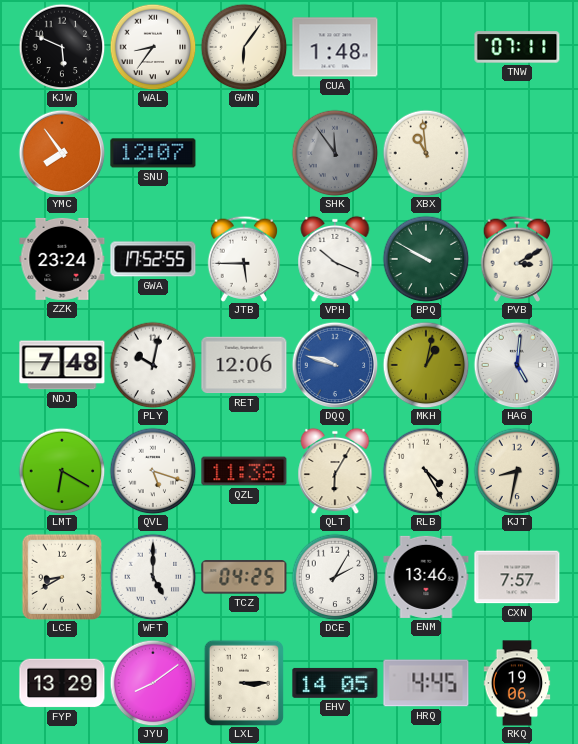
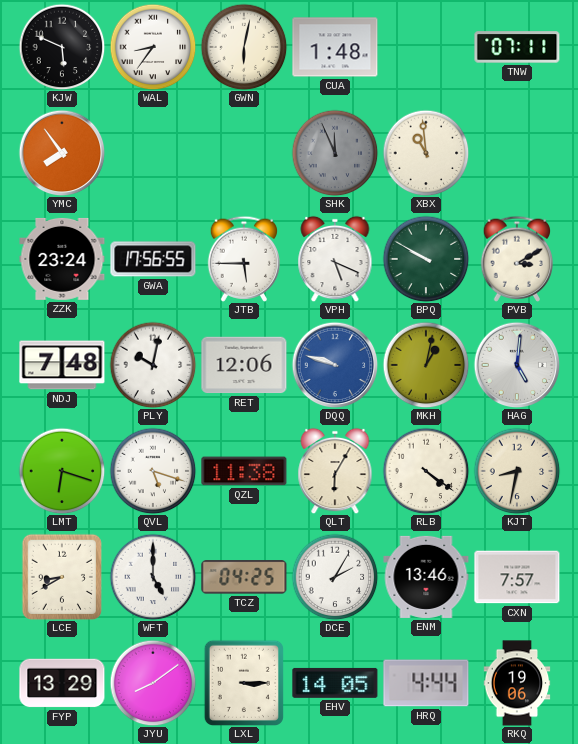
GWN: 6:06 -> 6:02
SNU: 12:07 -> none
SHK: 11:54 -> 11:56
GWA: 17:52 -> 17:56
VPH: 10:19 -> 5:19
LMT: 6:20 -> 6:18
RLB: 4:25 -> 4:21
HRQ: 4:45 -> 4:44
